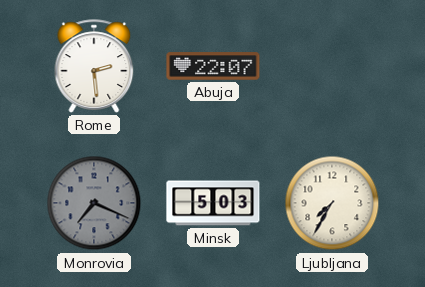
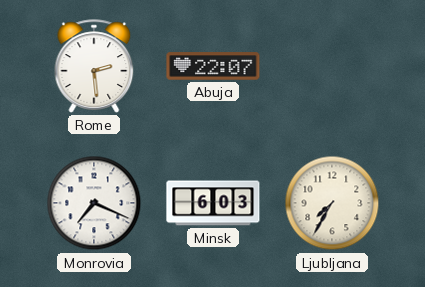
Monrovia dial: grey -> white
Minsk: 5:03 -> 6:03
